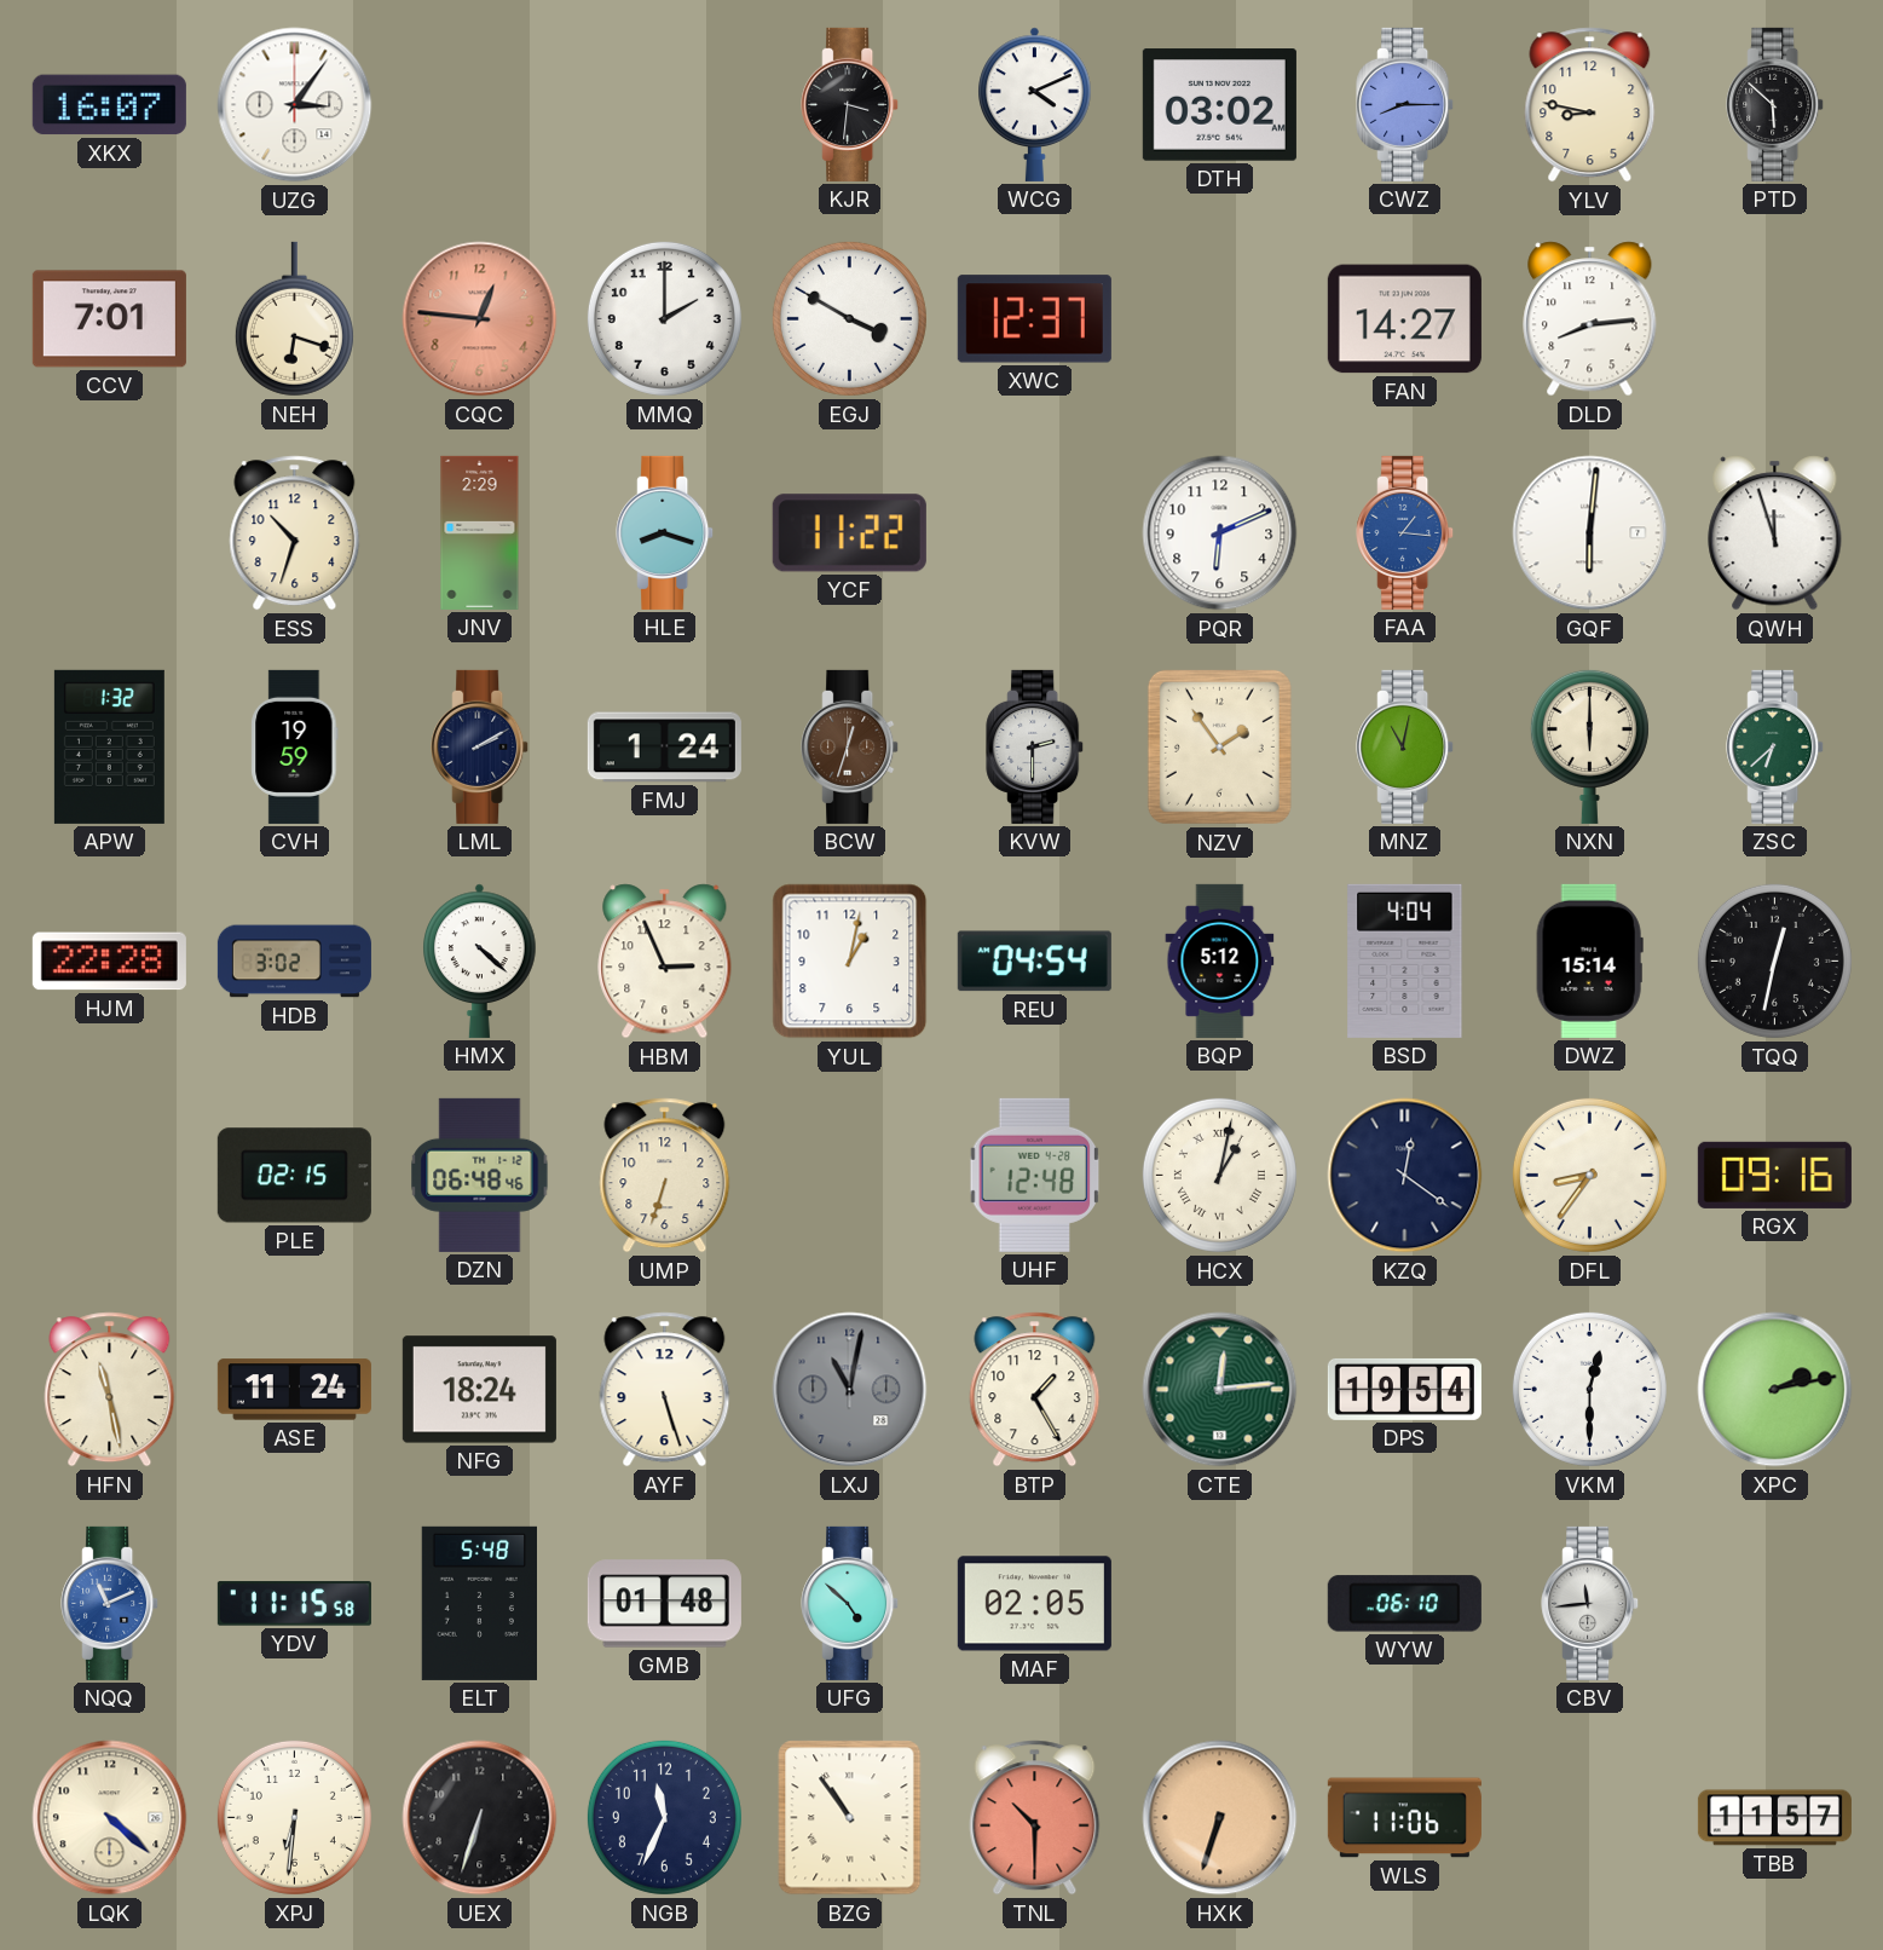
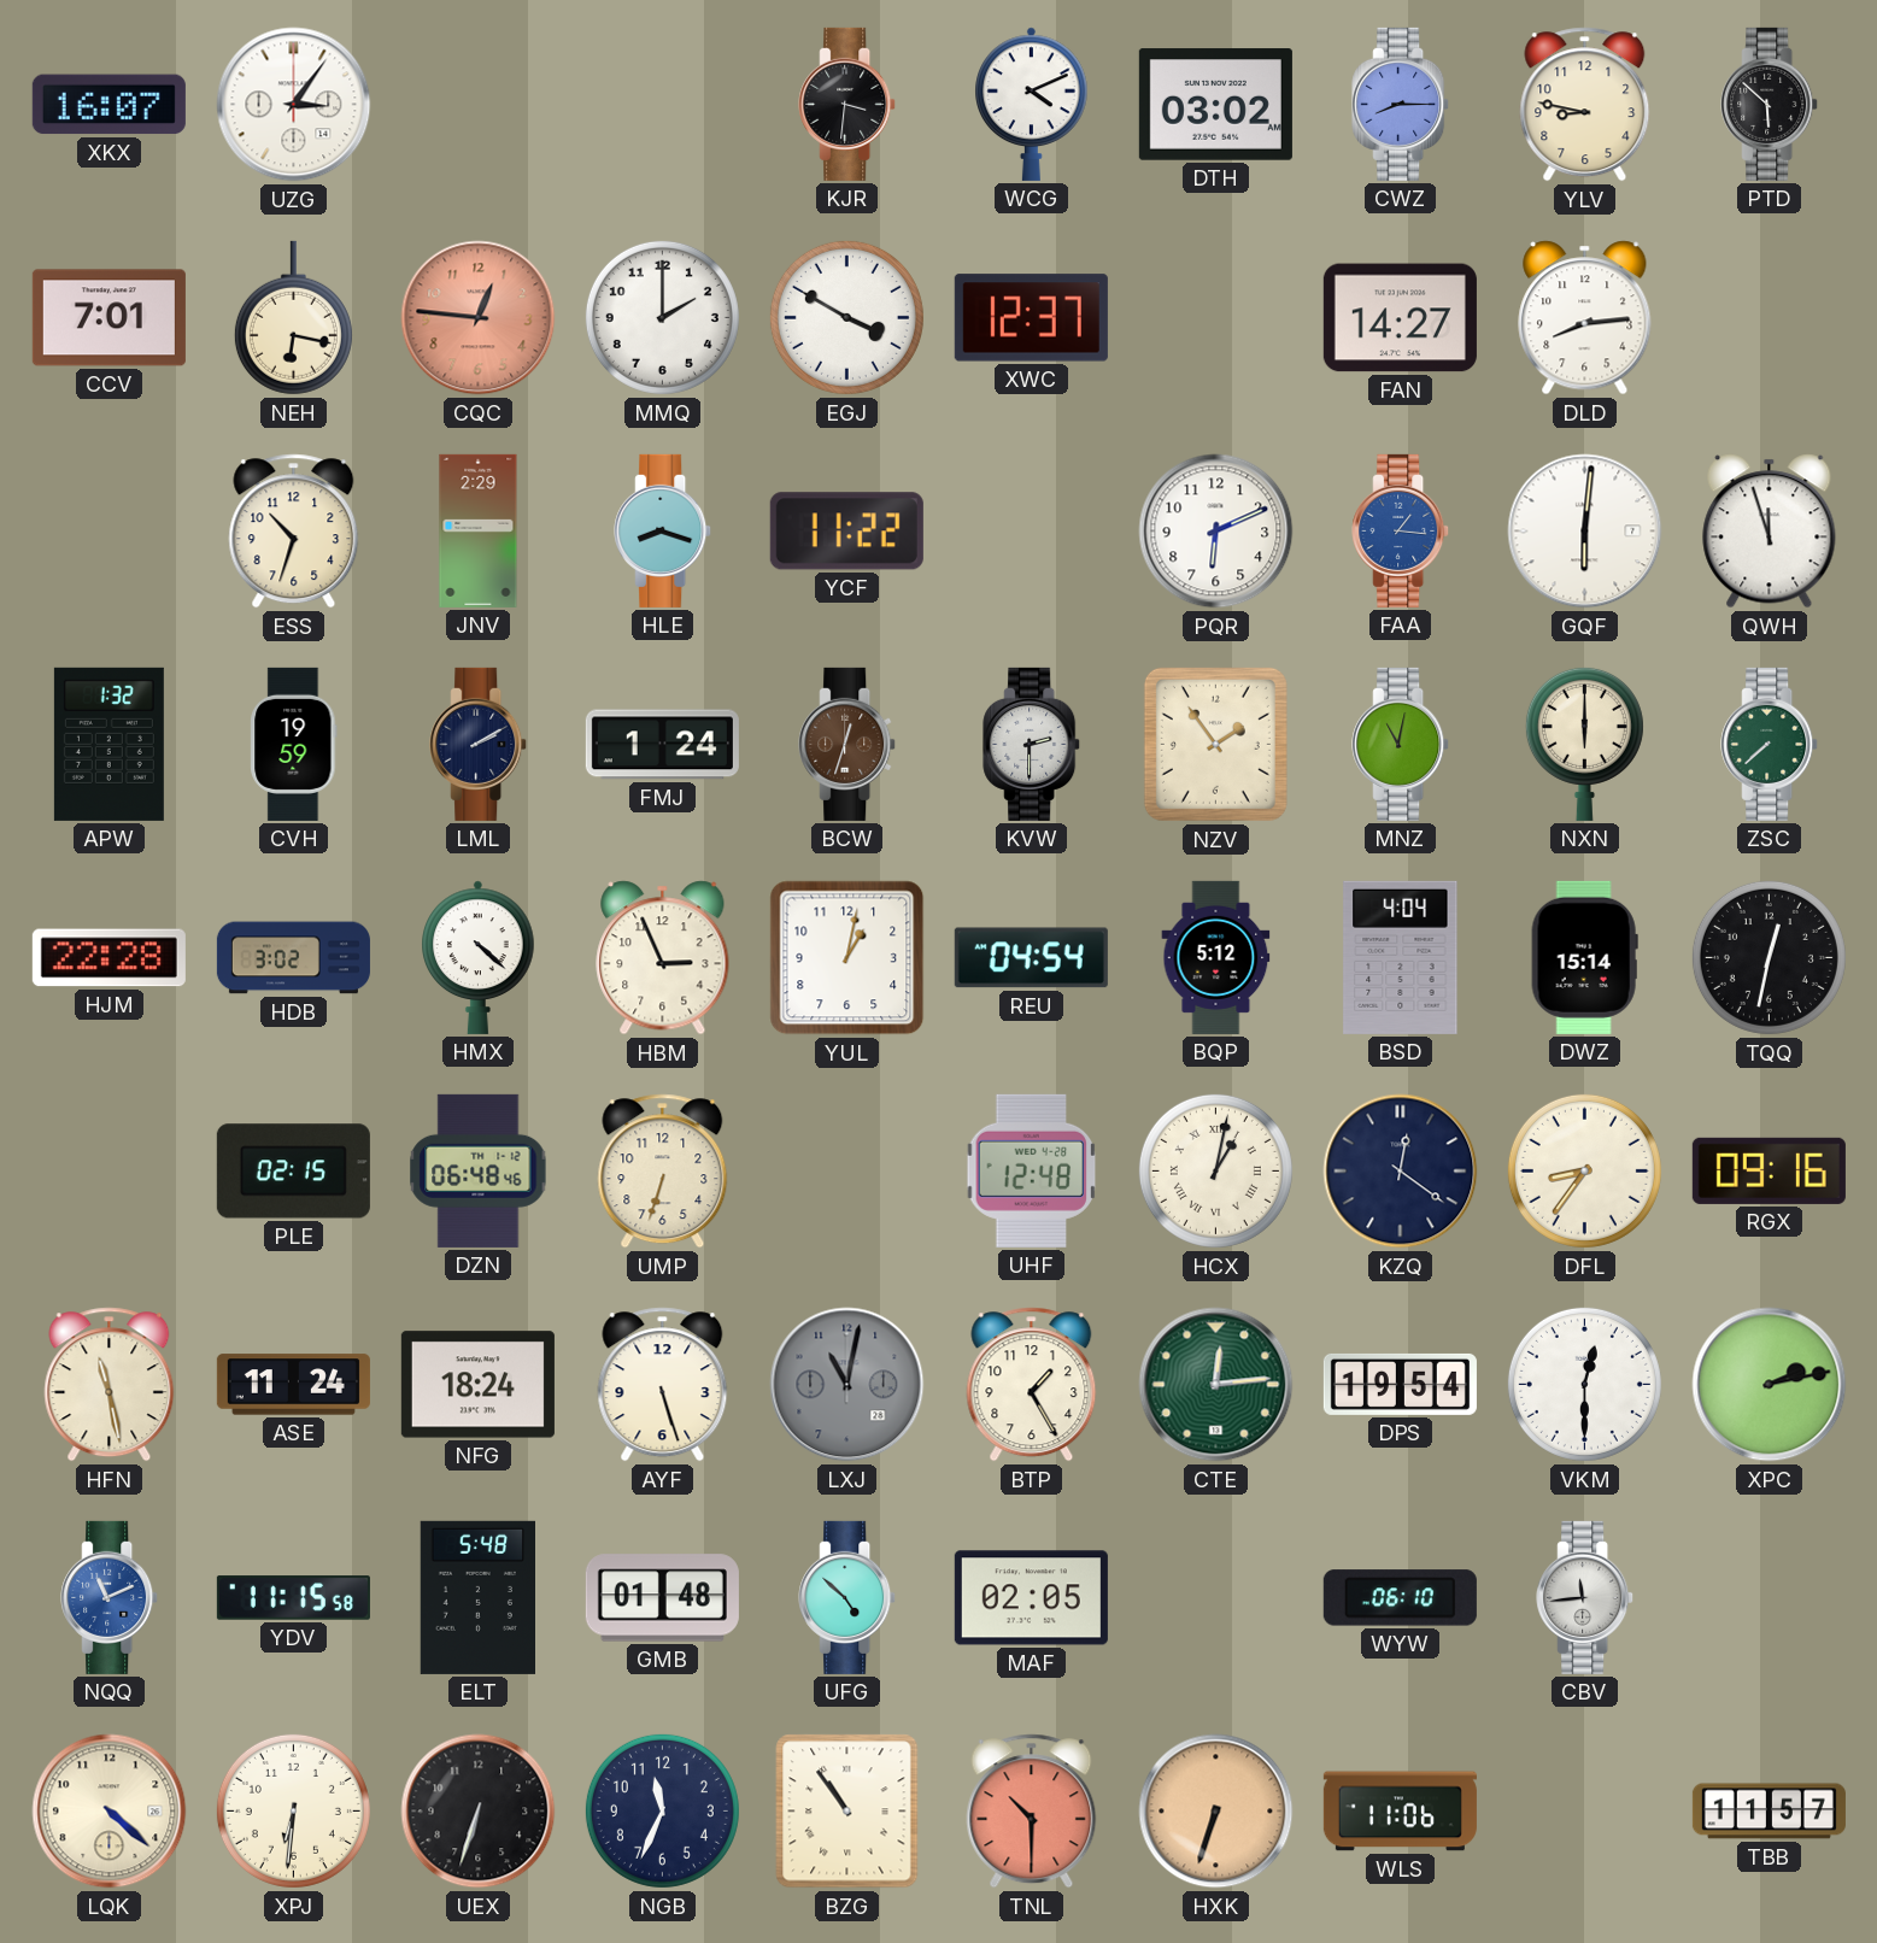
NEH: 6:18 -> 6:17
ZSC: 6:38 -> 7:38
